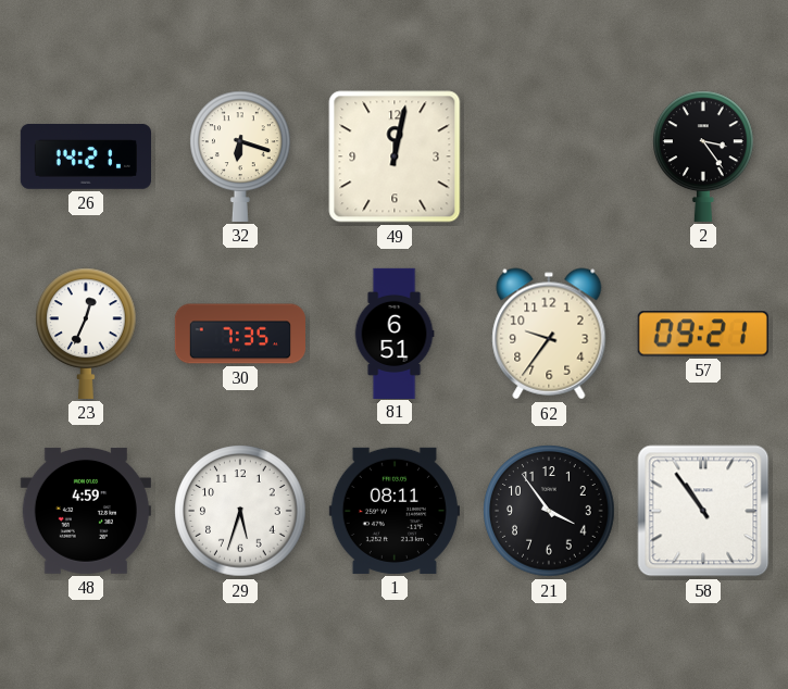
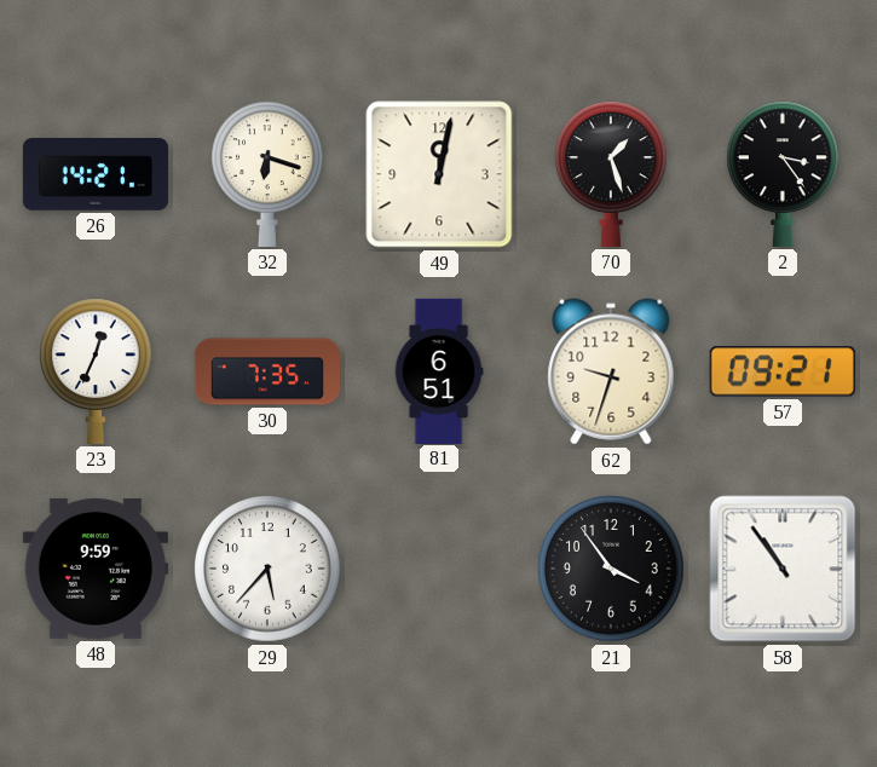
70: none -> 1:27
62: 9:36 -> 9:33
48: 4:59 -> 9:59
29: 5:33 -> 5:37
1: 08:11 -> none
